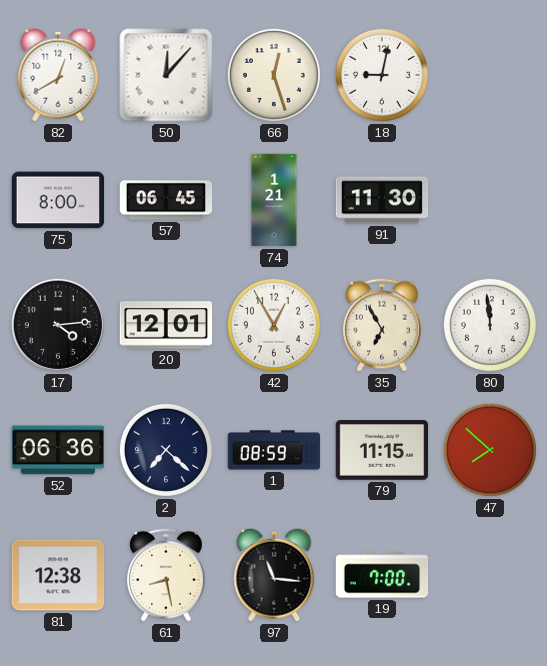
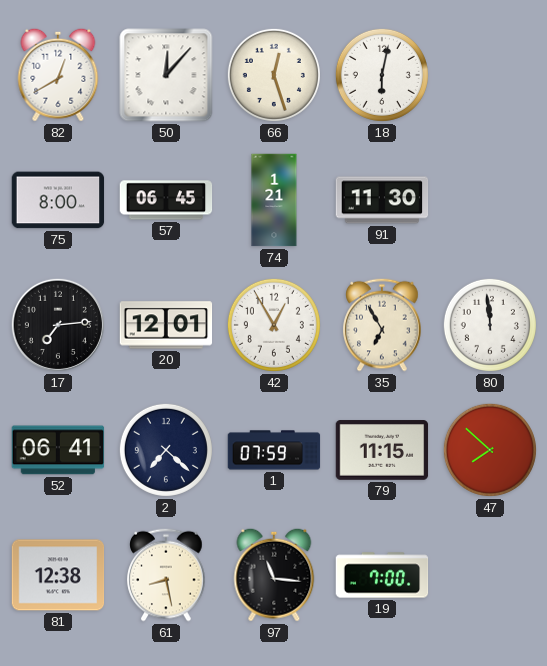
18: 9:02 -> 6:02
17: 4:14 -> 7:14
52: 06:36 -> 06:41
1: 08:59 -> 07:59
